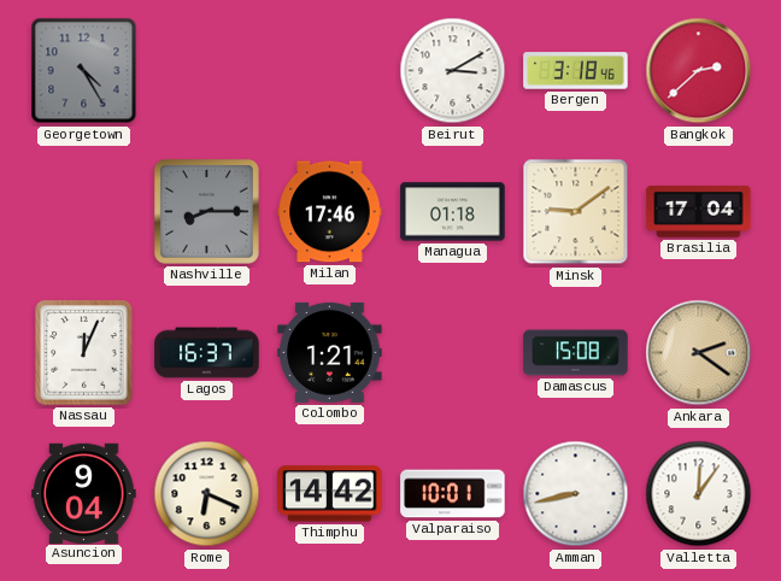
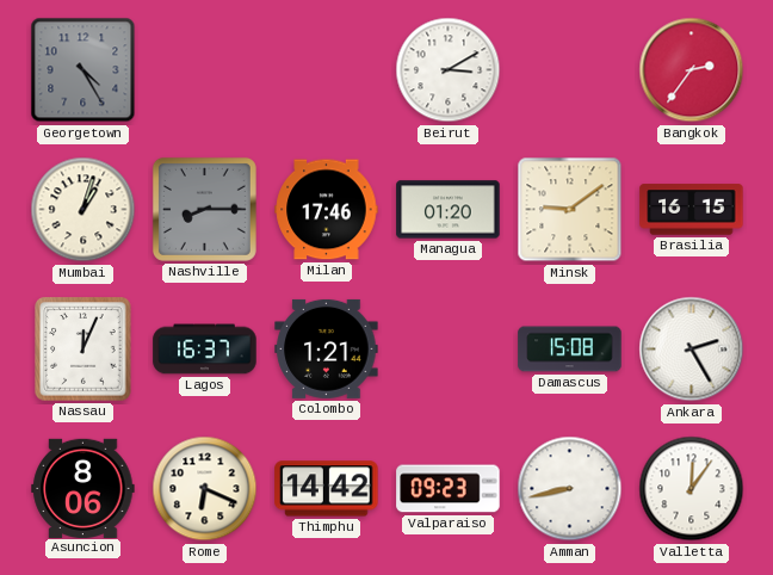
Bergen: 3:18 -> none
Bangkok: 2:38 -> 2:36
Mumbai: none -> 1:03
Managua: 01:18 -> 01:20
Brasilia: 17:04 -> 16:15
Ankara: 2:21 -> 2:25
Ankara dial: champagne -> white
Asuncion: 9:04 -> 8:06
Valparaiso: 10:01 -> 09:23
